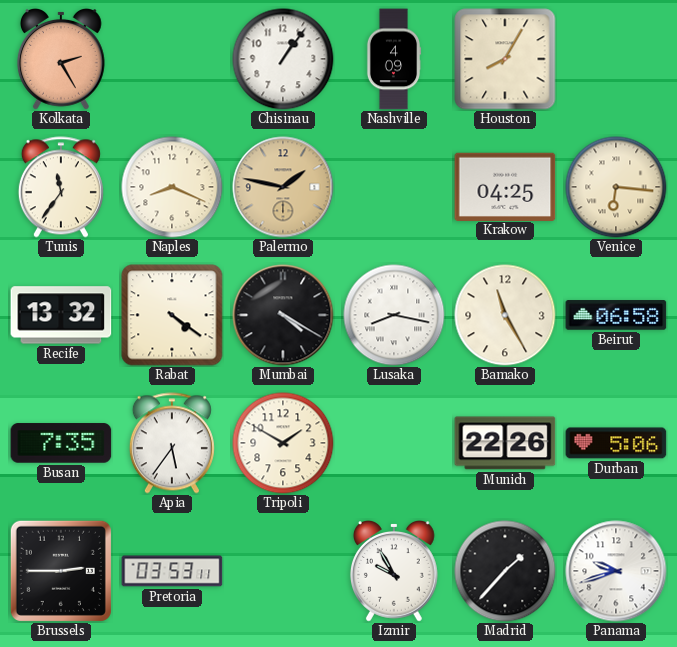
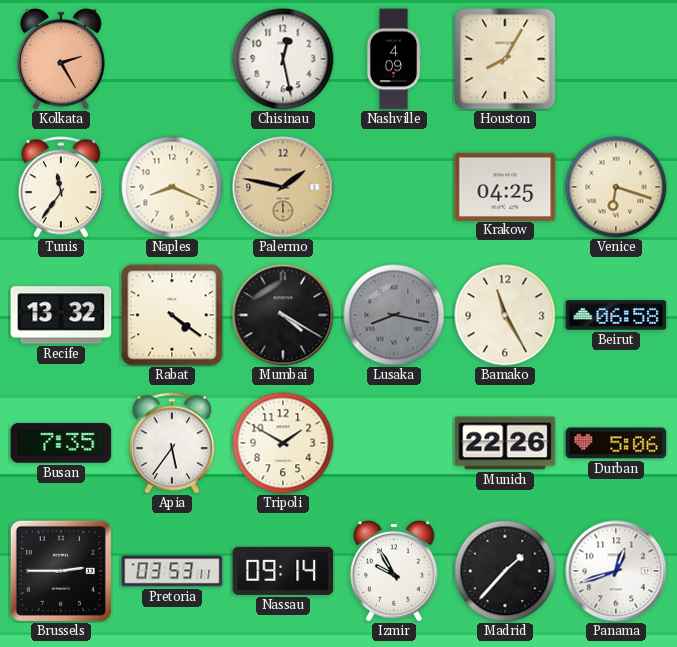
Chisinau: 1:06 -> 12:28
Venice: 6:16 -> 6:18
Lusaka dial: white -> grey
Nassau: none -> 09:14
Panama: 9:42 -> 12:42
